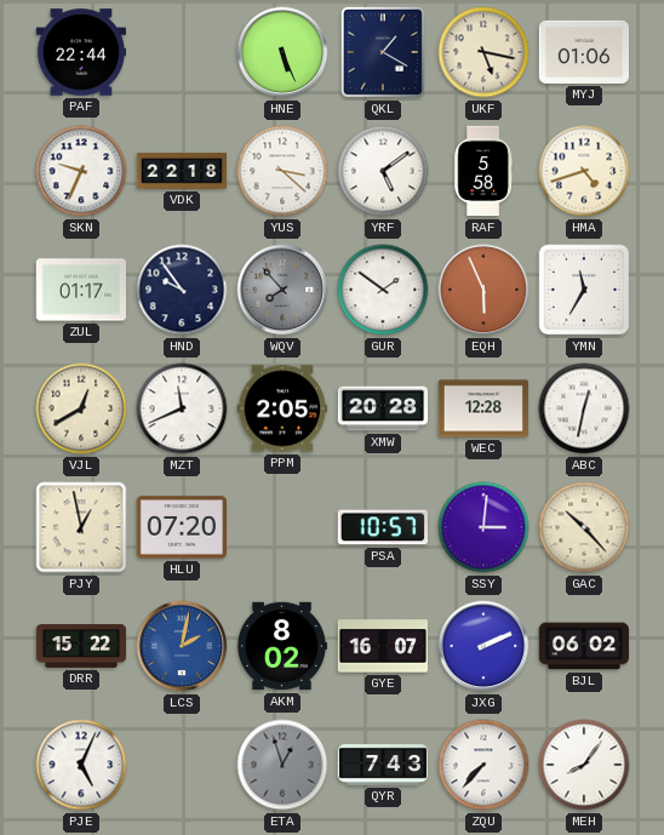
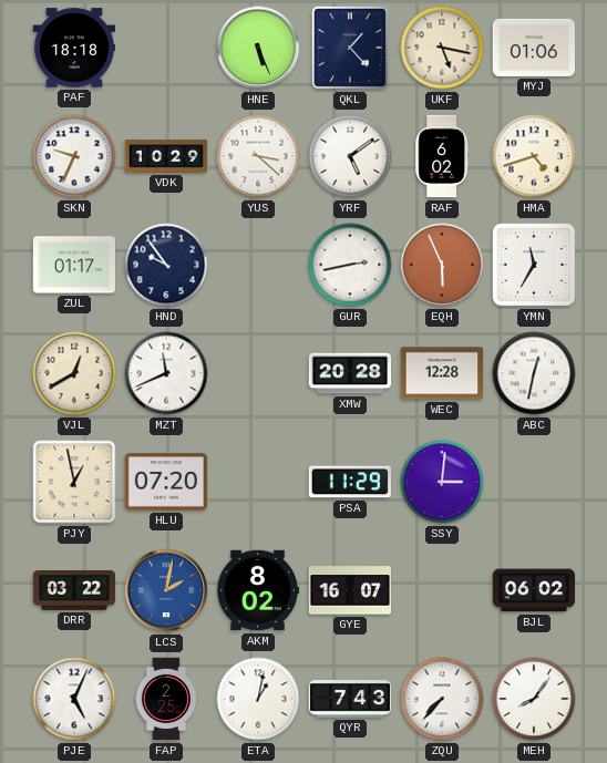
PAF: 22:44 -> 18:18
QKL: 1:20 -> 1:23
VDK: 22:18 -> 10:29
RAF: 5:58 -> 6:02
WQV: 7:53 -> none
GUR: 1:51 -> 2:43
PPM: 2:05 -> none
PSA: 10:57 -> 11:29
GAC: 10:23 -> none
DRR: 15:22 -> 03:22
JXG: 2:11 -> none
FAP: none -> 2:25
ETA: 12:57 -> 1:02
ETA dial: grey -> white
